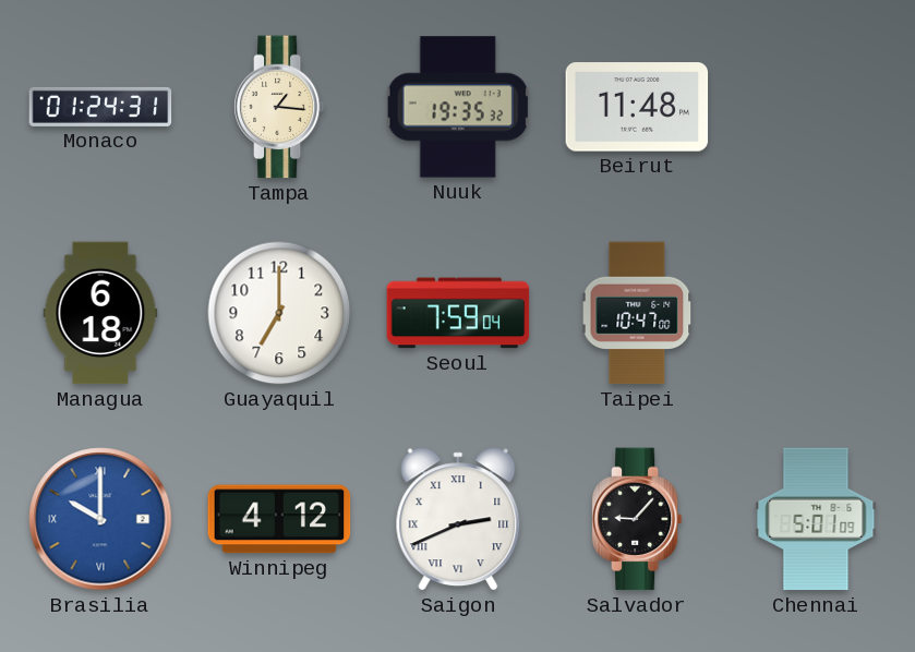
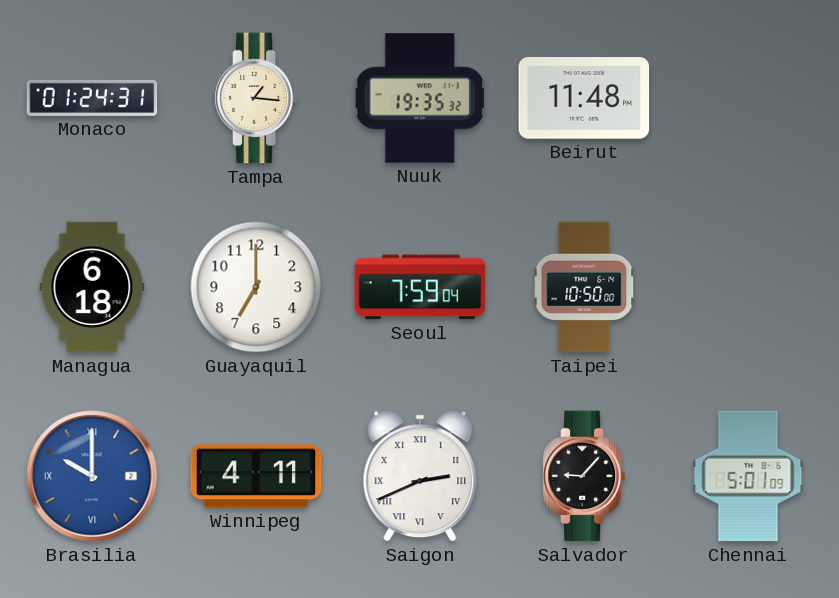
Taipei: 10:47 -> 10:50
Winnipeg: 4:12 -> 4:11
